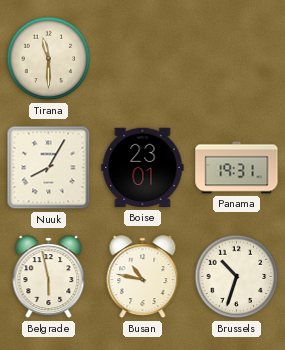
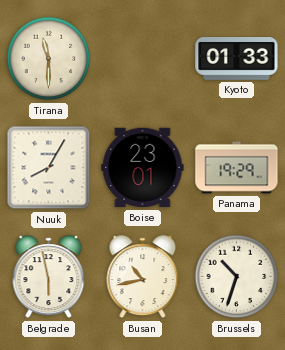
Kyoto: none -> 01:33
Panama: 19:31 -> 19:29
Busan: 10:47 -> 10:43
